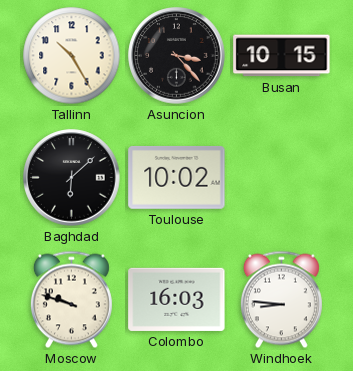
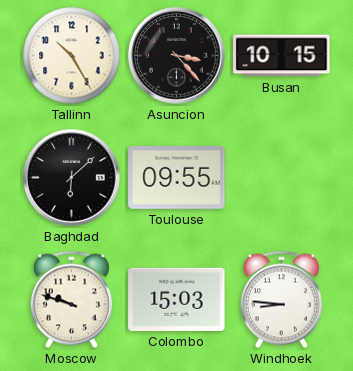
Toulouse: 10:02 -> 09:55
Colombo: 16:03 -> 15:03
